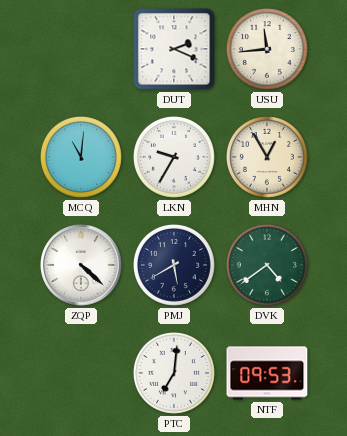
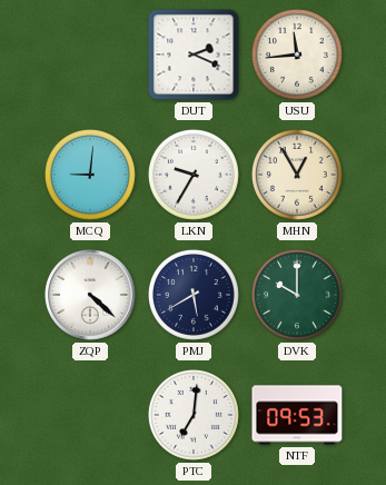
MCQ: 11:01 -> 9:01
DVK: 4:39 -> 10:00
